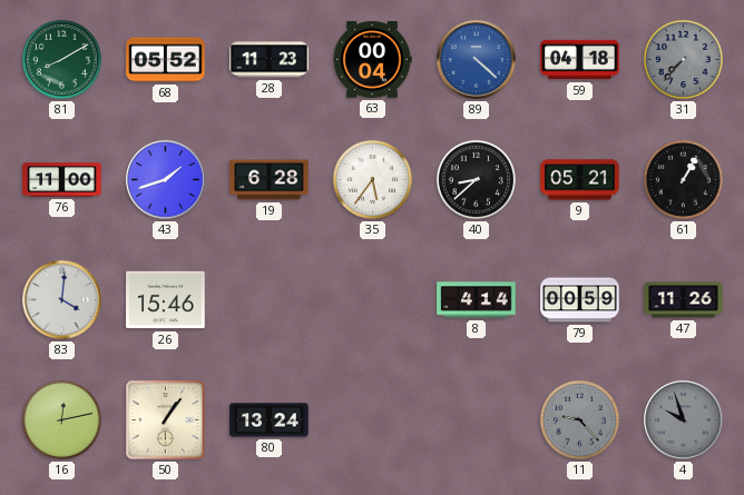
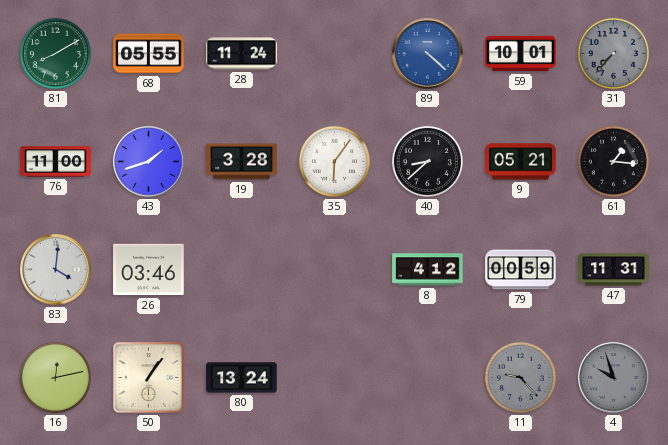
68: 05:52 -> 05:55
28: 11:23 -> 11:24
63: 00:04 -> none
59: 04:18 -> 10:01
19: 6:28 -> 3:28
35: 5:36 -> 6:06
61: 1:05 -> 1:16
26: 15:46 -> 03:46
8: 4:14 -> 4:12
47: 11:26 -> 11:31
